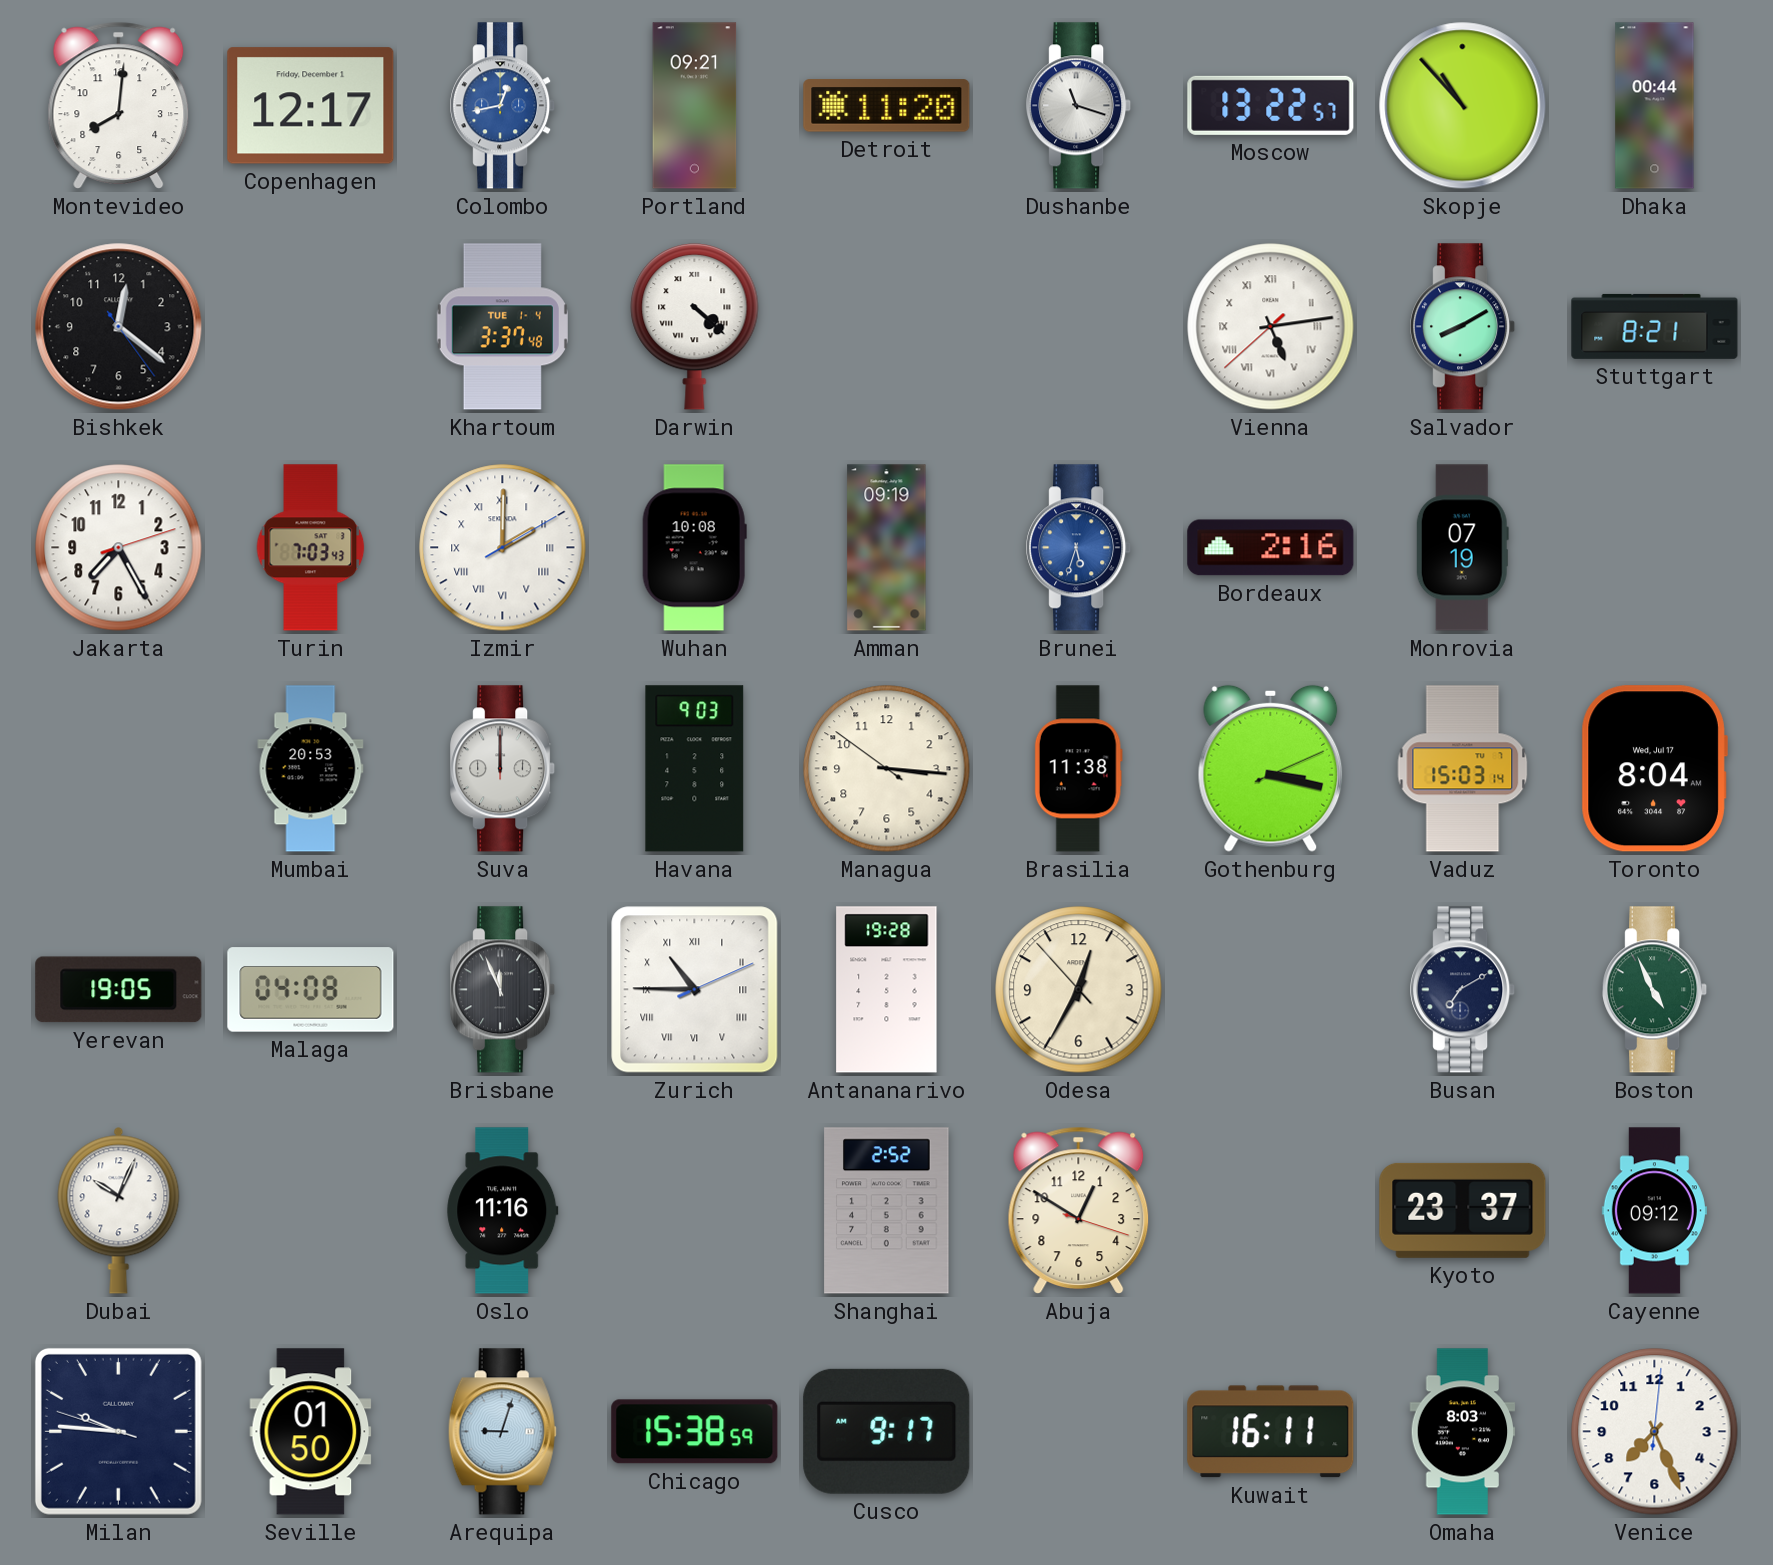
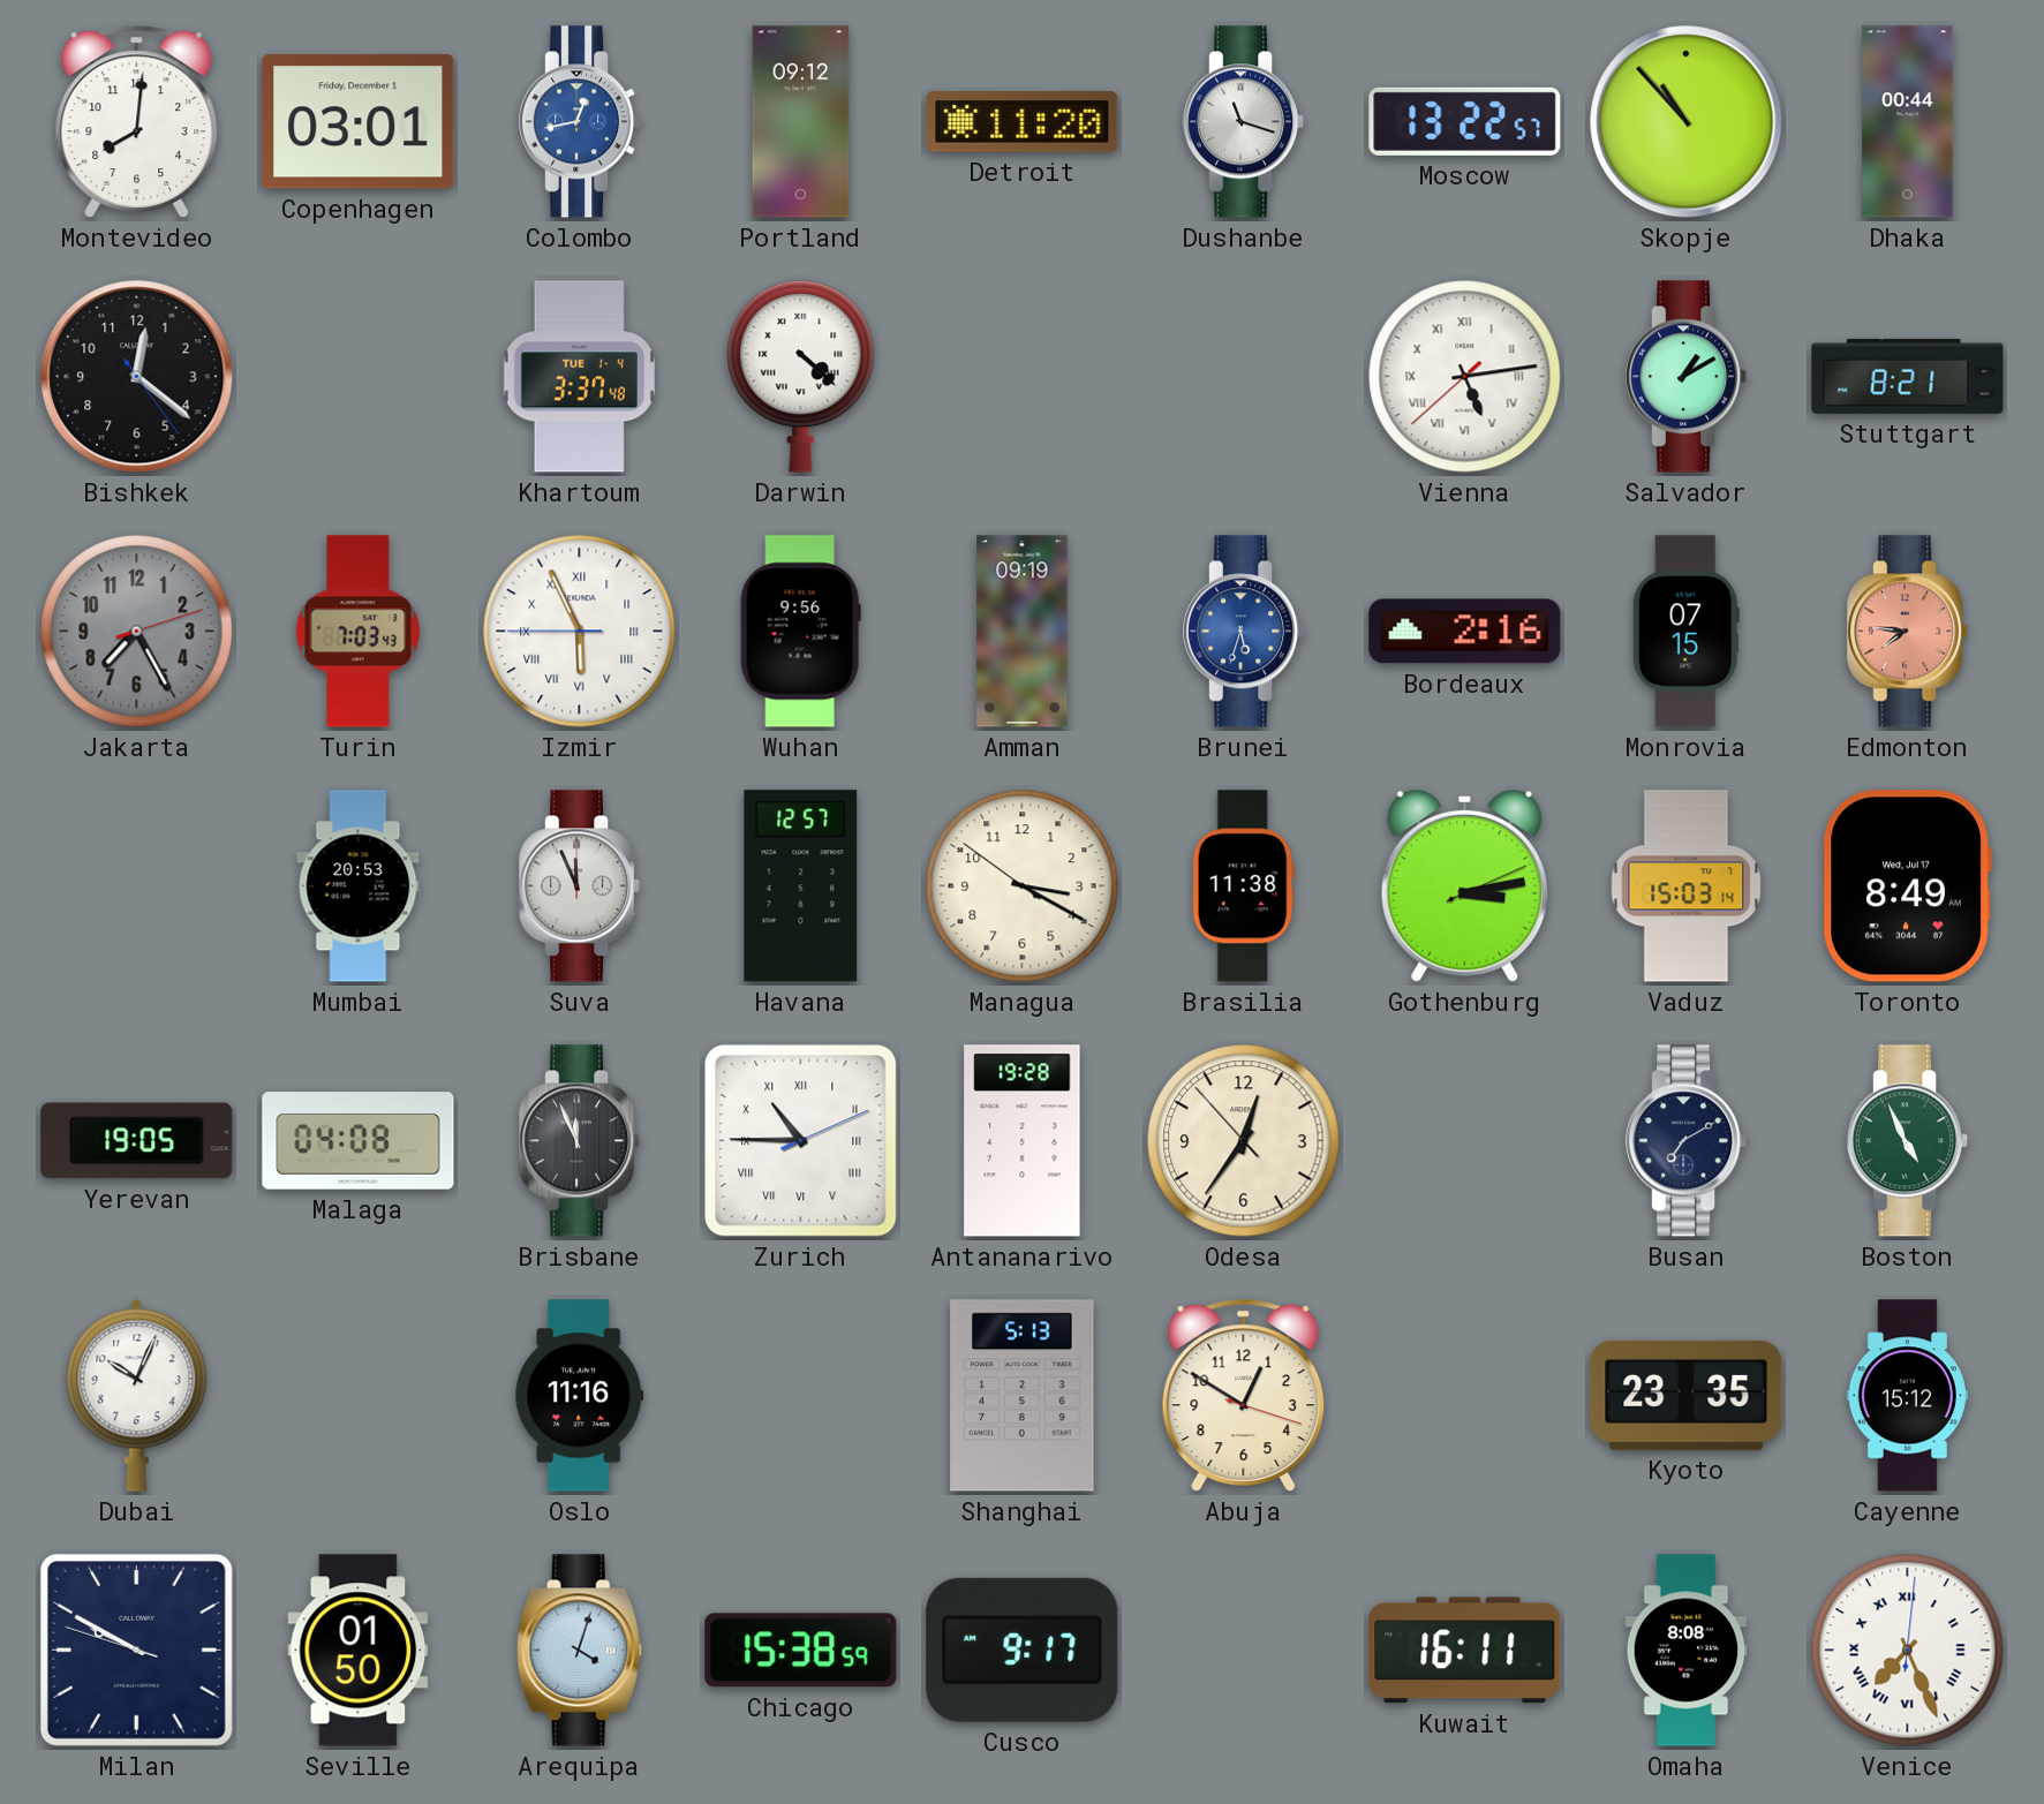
Copenhagen: 12:17 -> 03:01
Portland: 09:21 -> 09:12
Salvador: 8:10 -> 1:10
Jakarta dial: white -> grey
Izmir: 2:00 -> 5:55
Wuhan: 10:08 -> 9:56
Monrovia: 07:19 -> 07:15
Edmonton: none -> 7:46
Suva: 12:00 -> 11:56
Havana: 9:03 -> 12:57
Managua: 3:15 -> 3:19
Gothenburg: 3:17 -> 3:13
Toronto: 8:04 -> 8:49
Odesa: 12:34 -> 12:35
Shanghai: 2:52 -> 5:13
Kyoto: 23:37 -> 23:35
Cayenne: 09:12 -> 15:12
Milan: 9:45 -> 9:49
Arequipa: 9:03 -> 4:03
Omaha: 8:03 -> 8:08
Venice numerals: Arabic -> Roman
